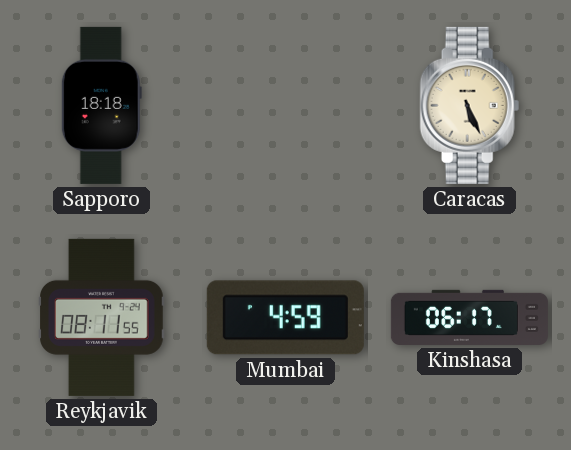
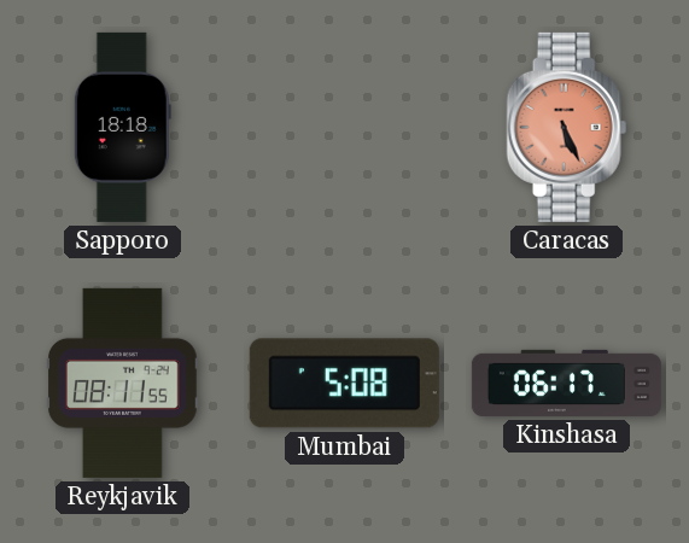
Caracas dial: cream -> salmon
Mumbai: 4:59 -> 5:08
